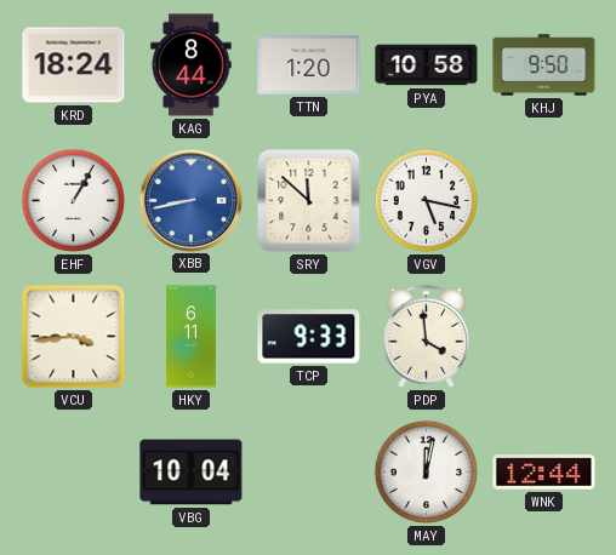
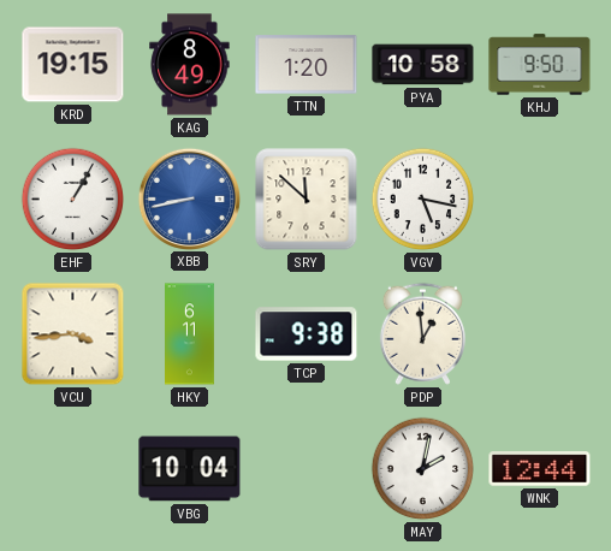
KRD: 18:24 -> 19:15
KAG: 8:44 -> 8:49
TCP: 9:33 -> 9:38
PDP: 3:59 -> 12:59
MAY: 12:02 -> 2:02
